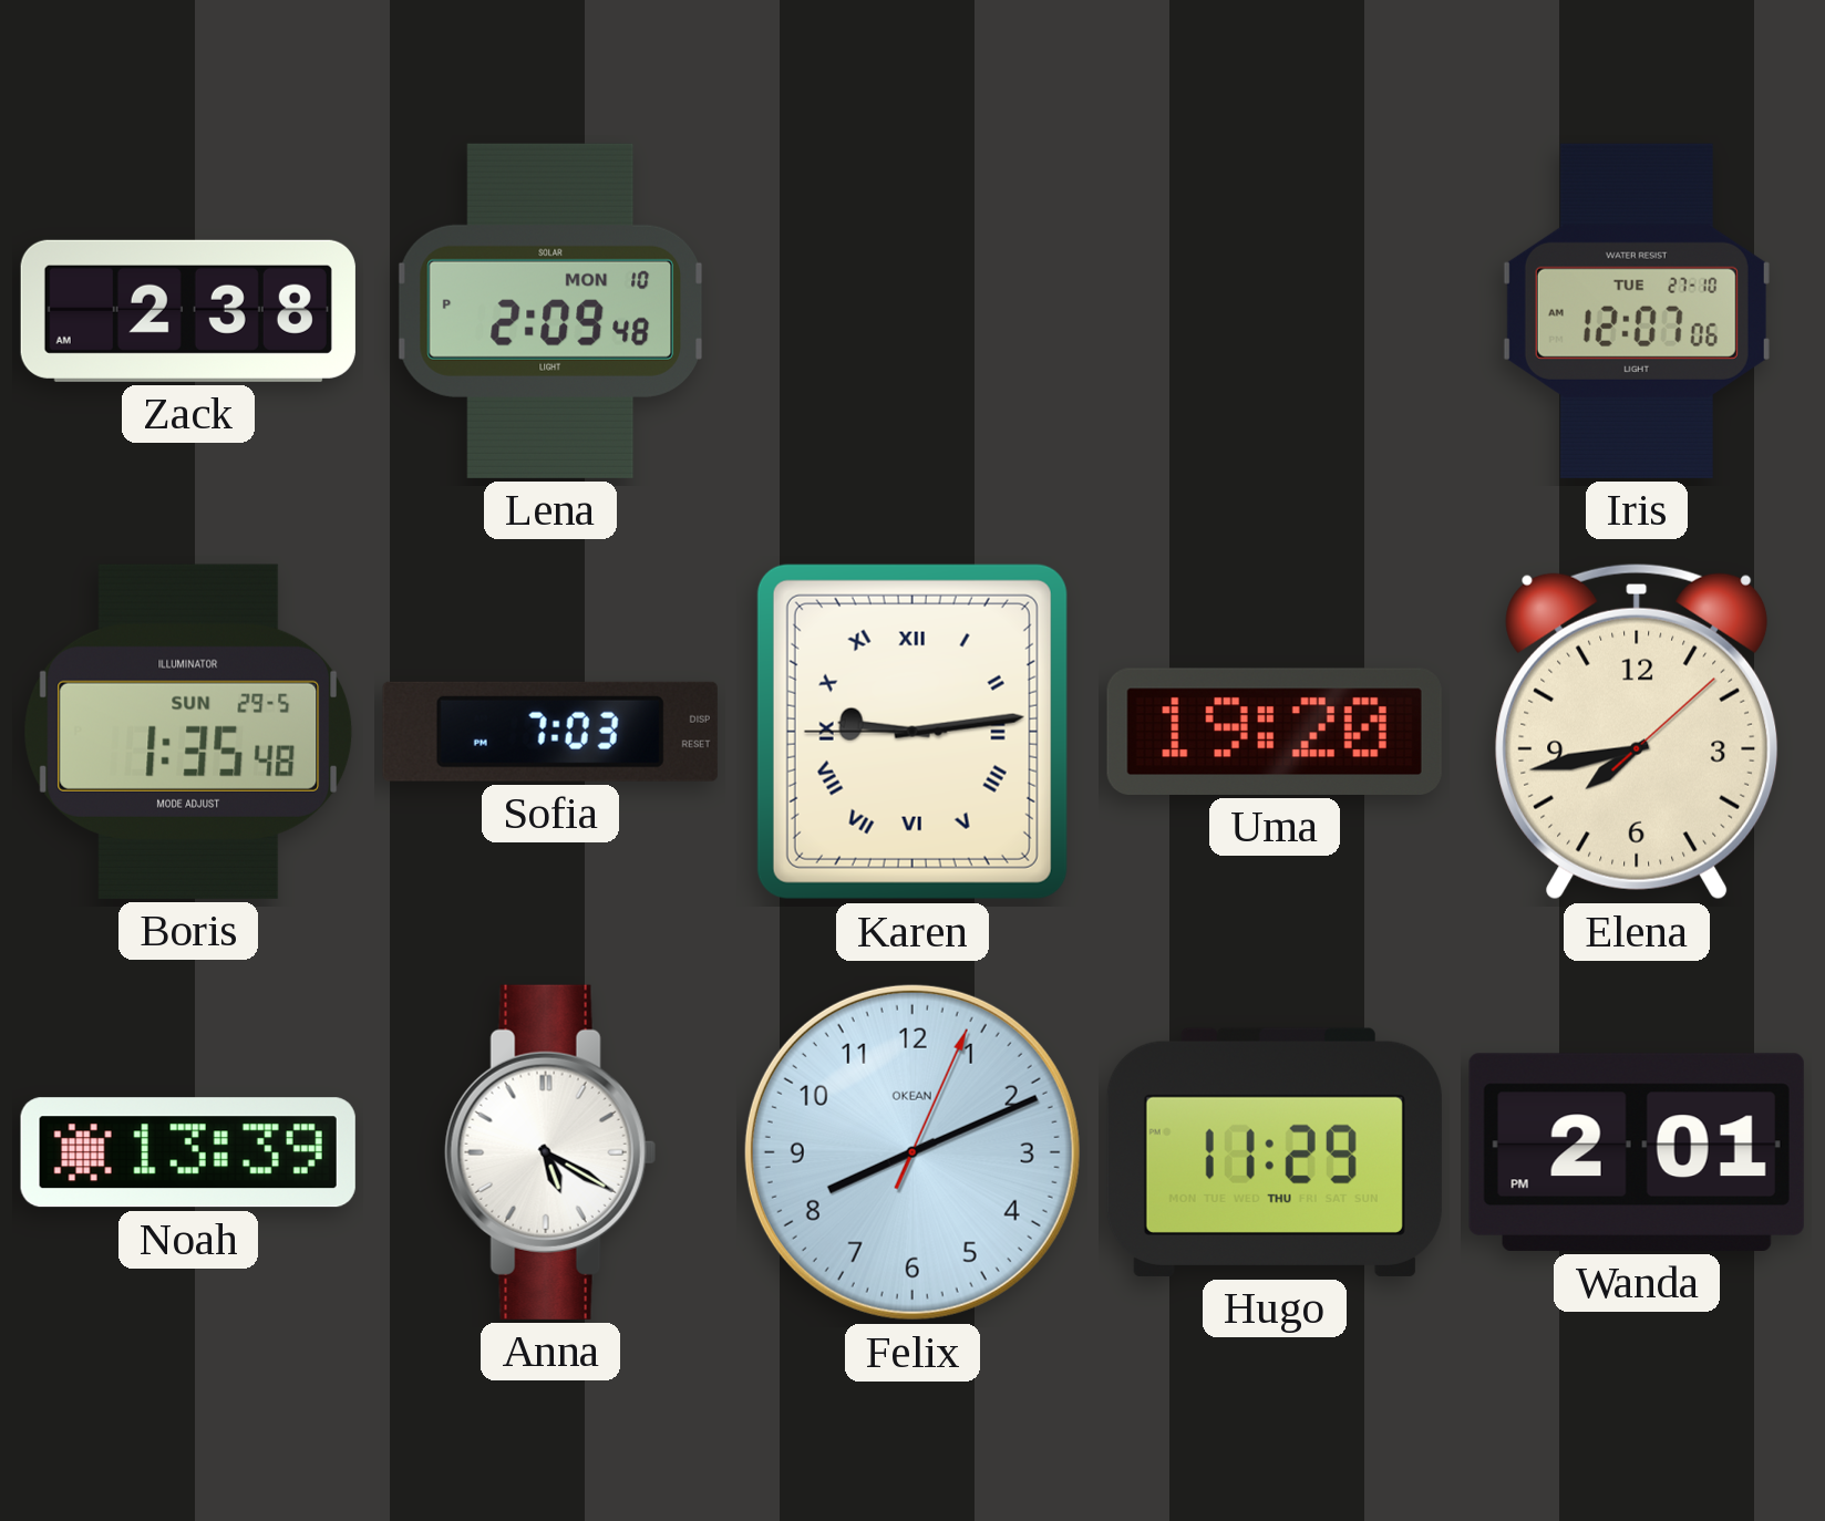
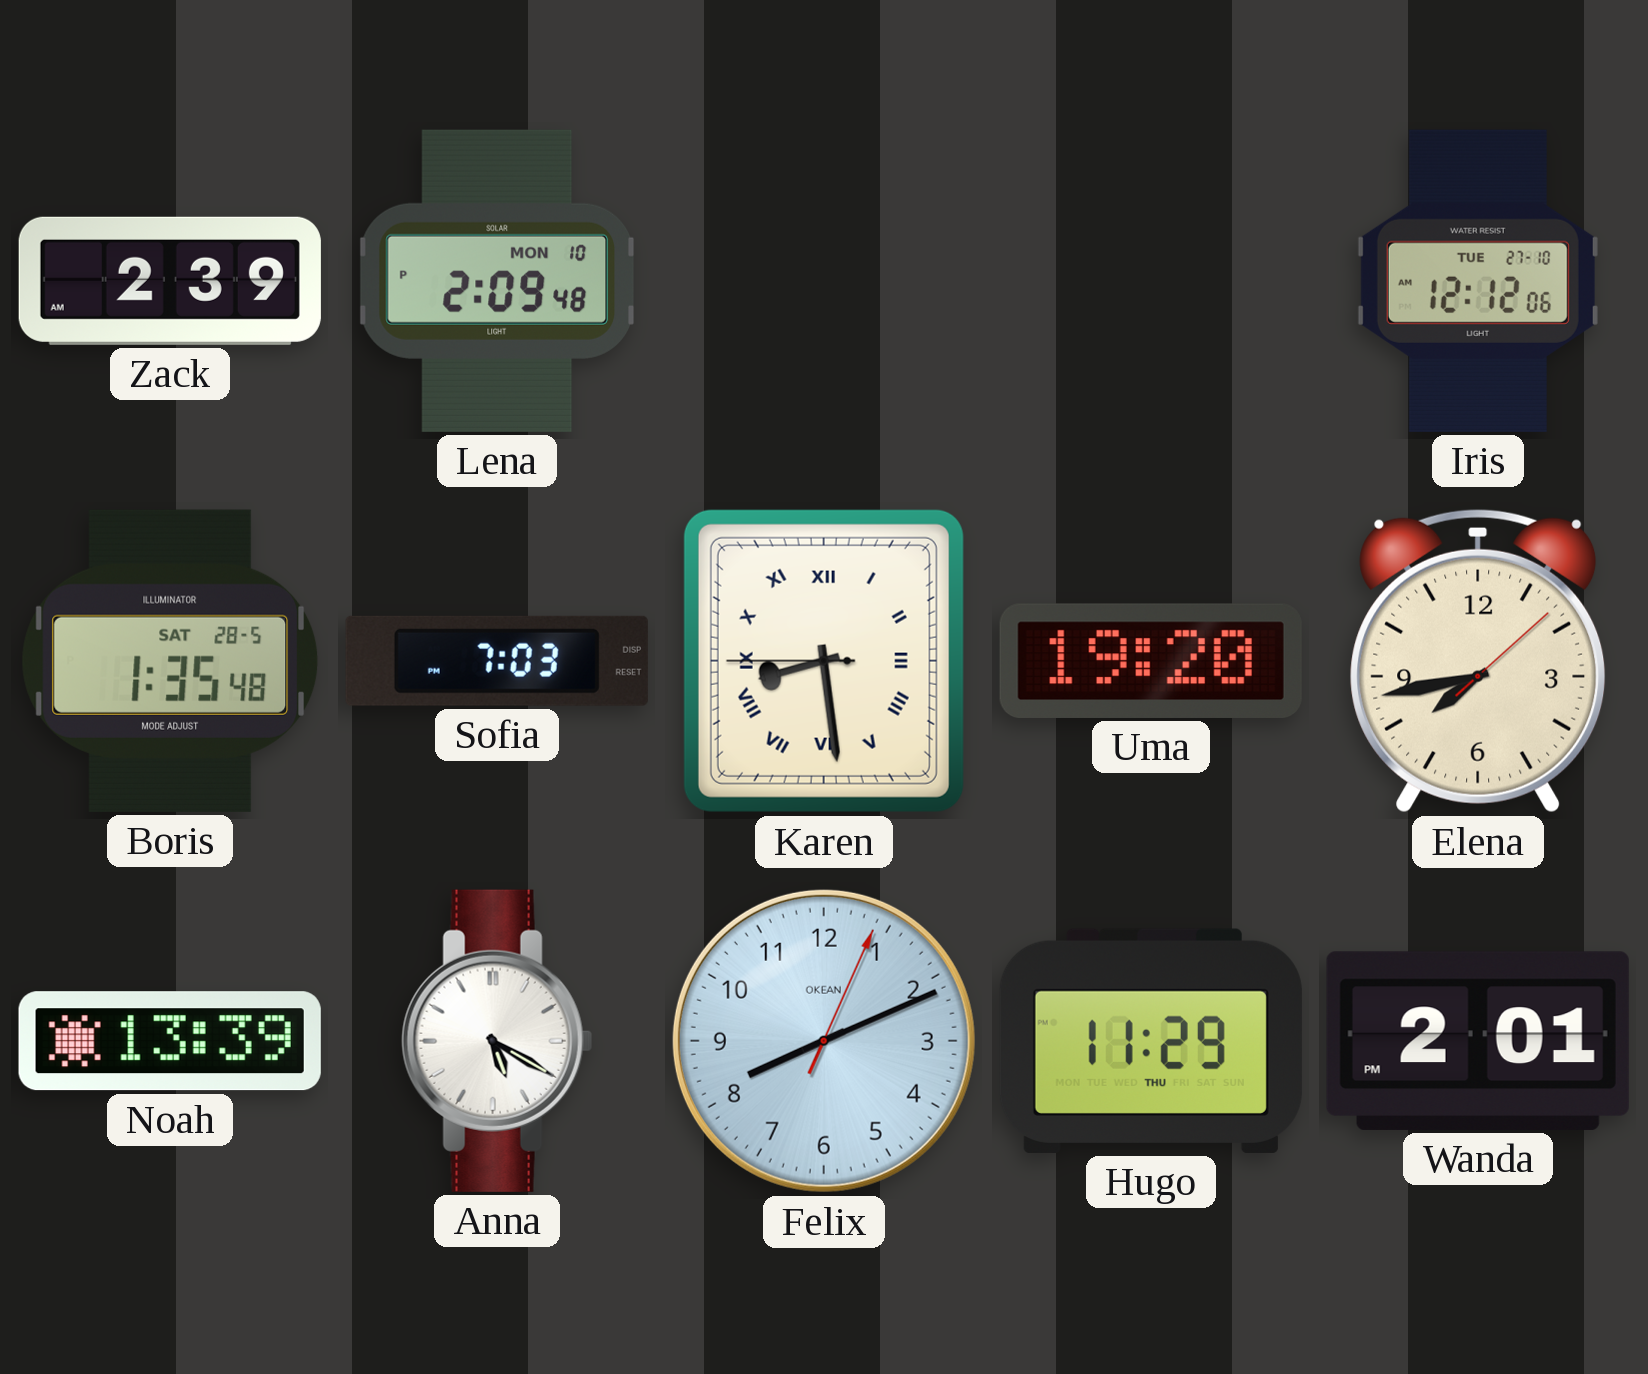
Zack: 2:38 -> 2:39
Iris: 12:07 -> 12:12
Boris date: SUN 29-5 -> SAT 28-5
Karen: 9:13 -> 8:28
